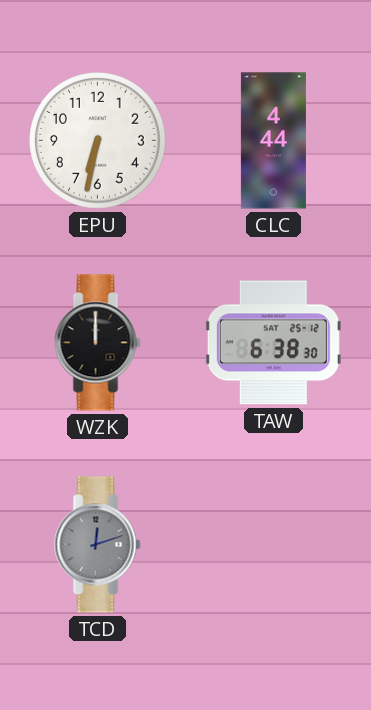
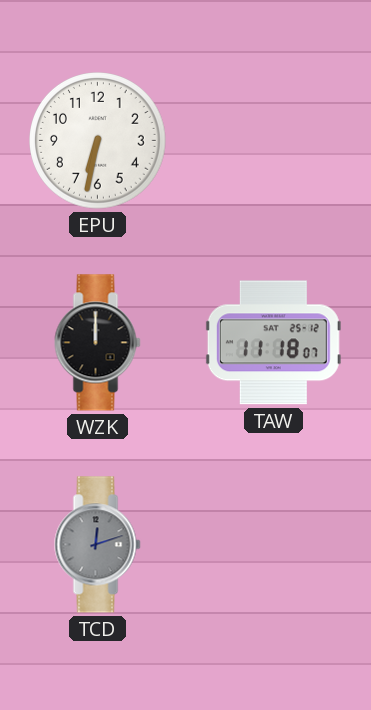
CLC: 4:44 -> none
TAW: 6:38 -> 11:18
